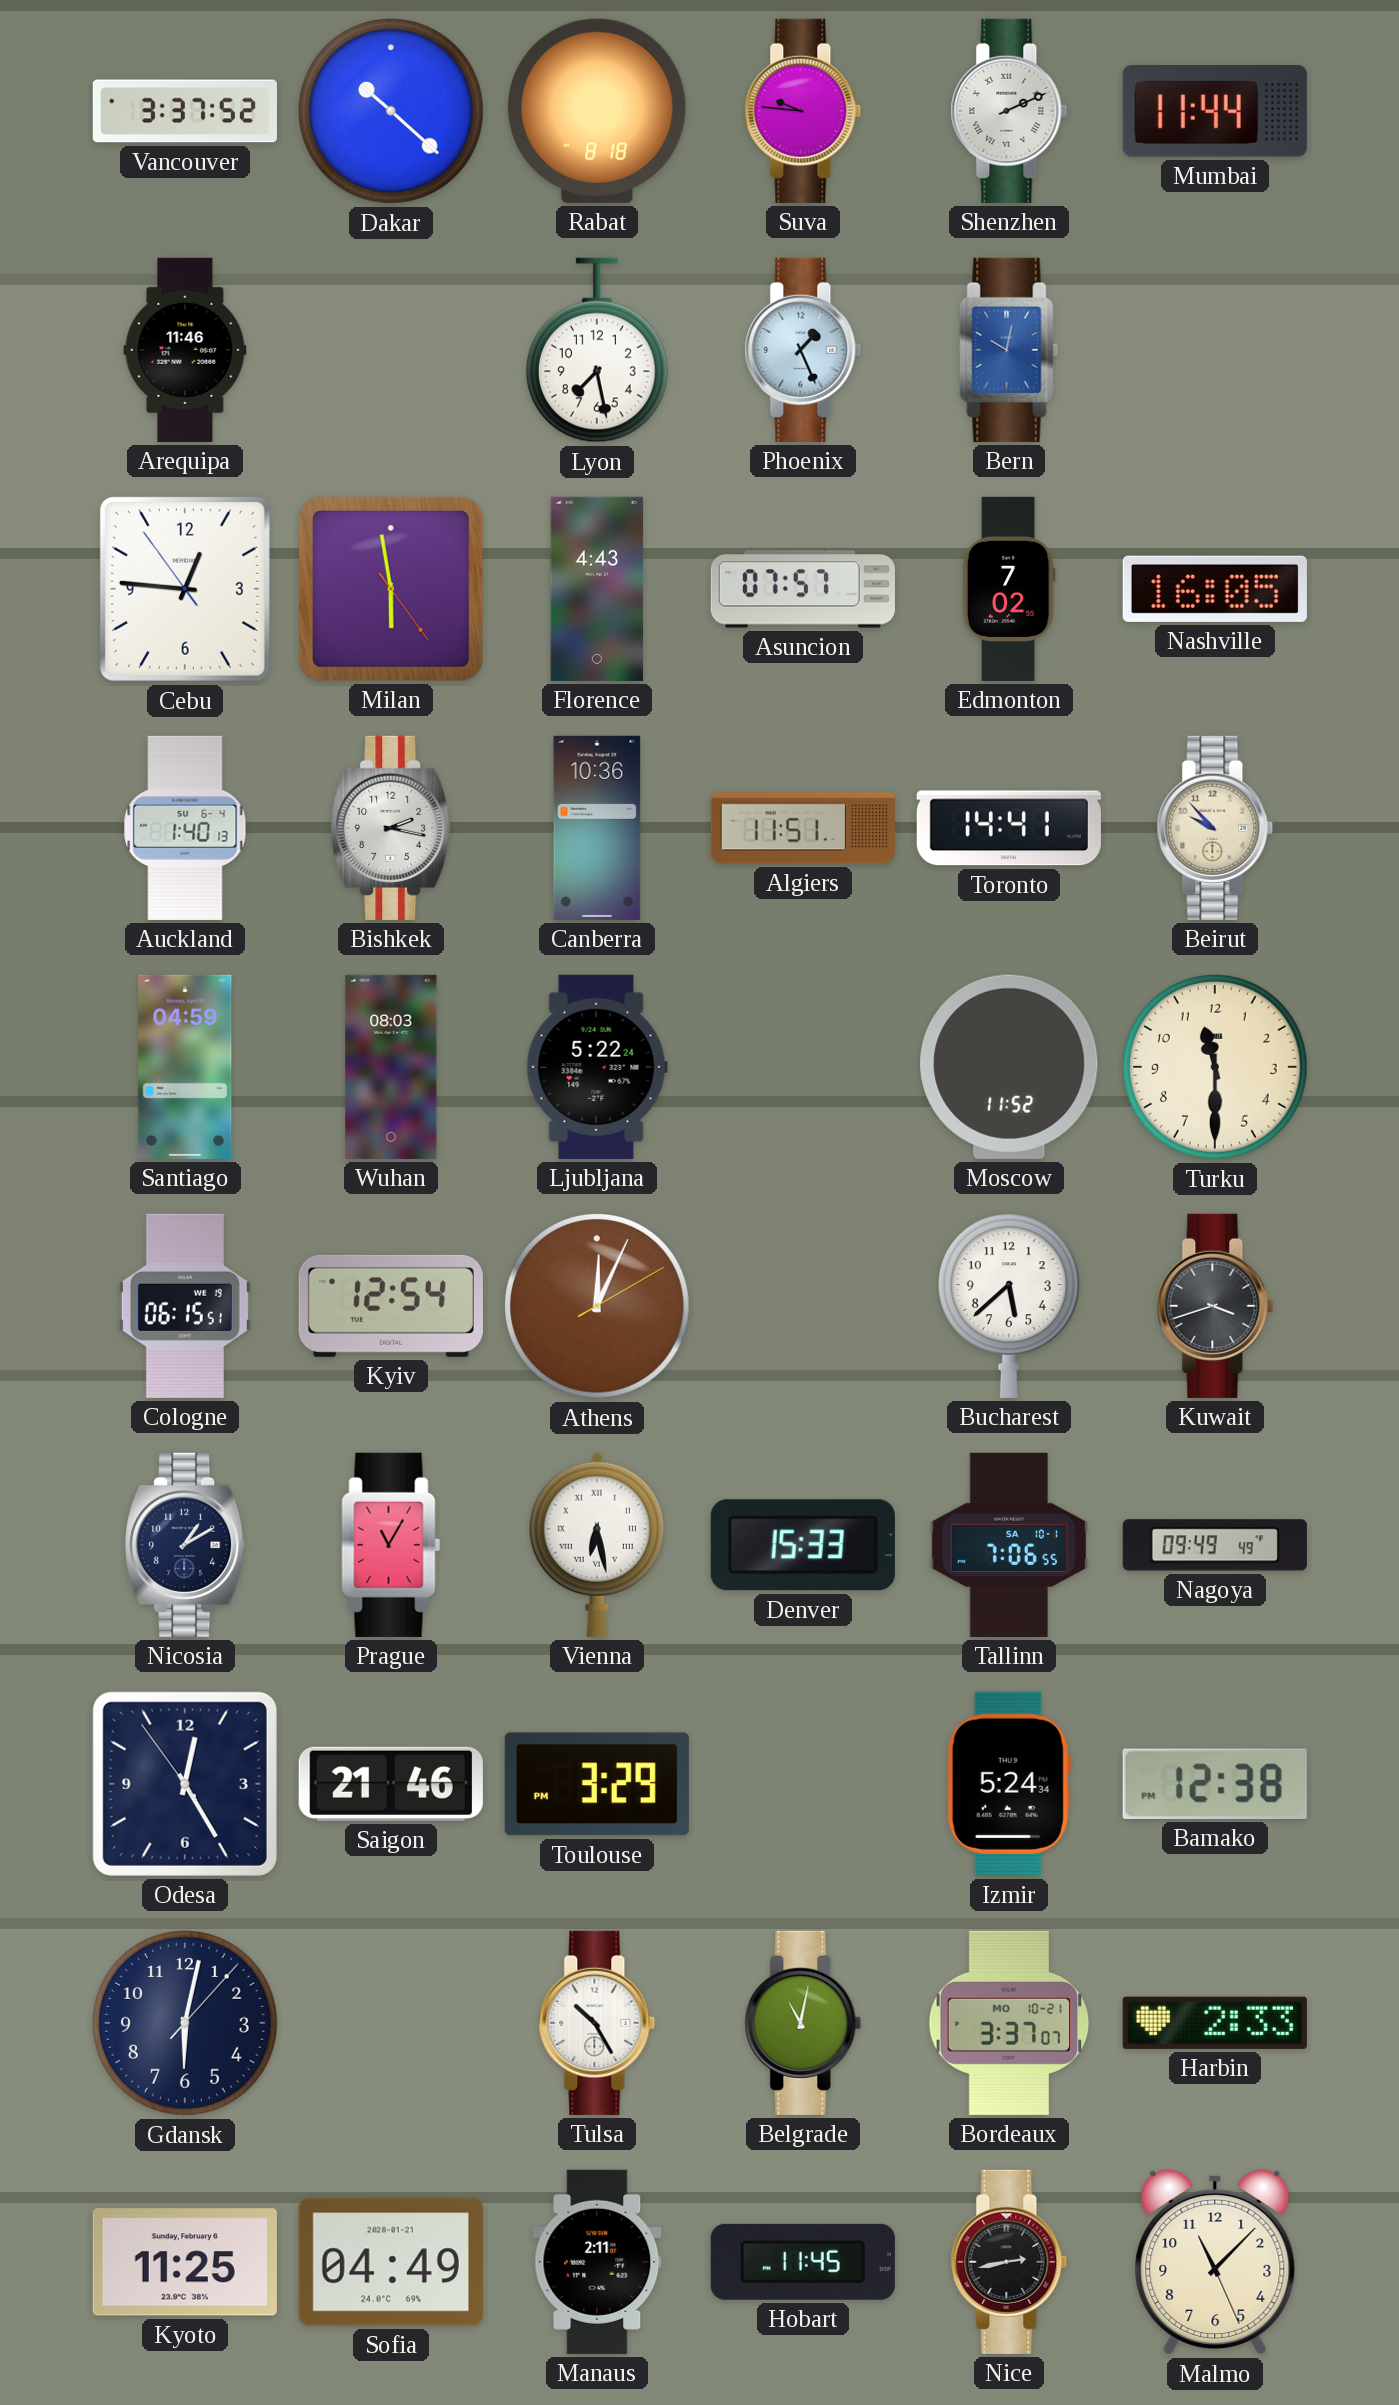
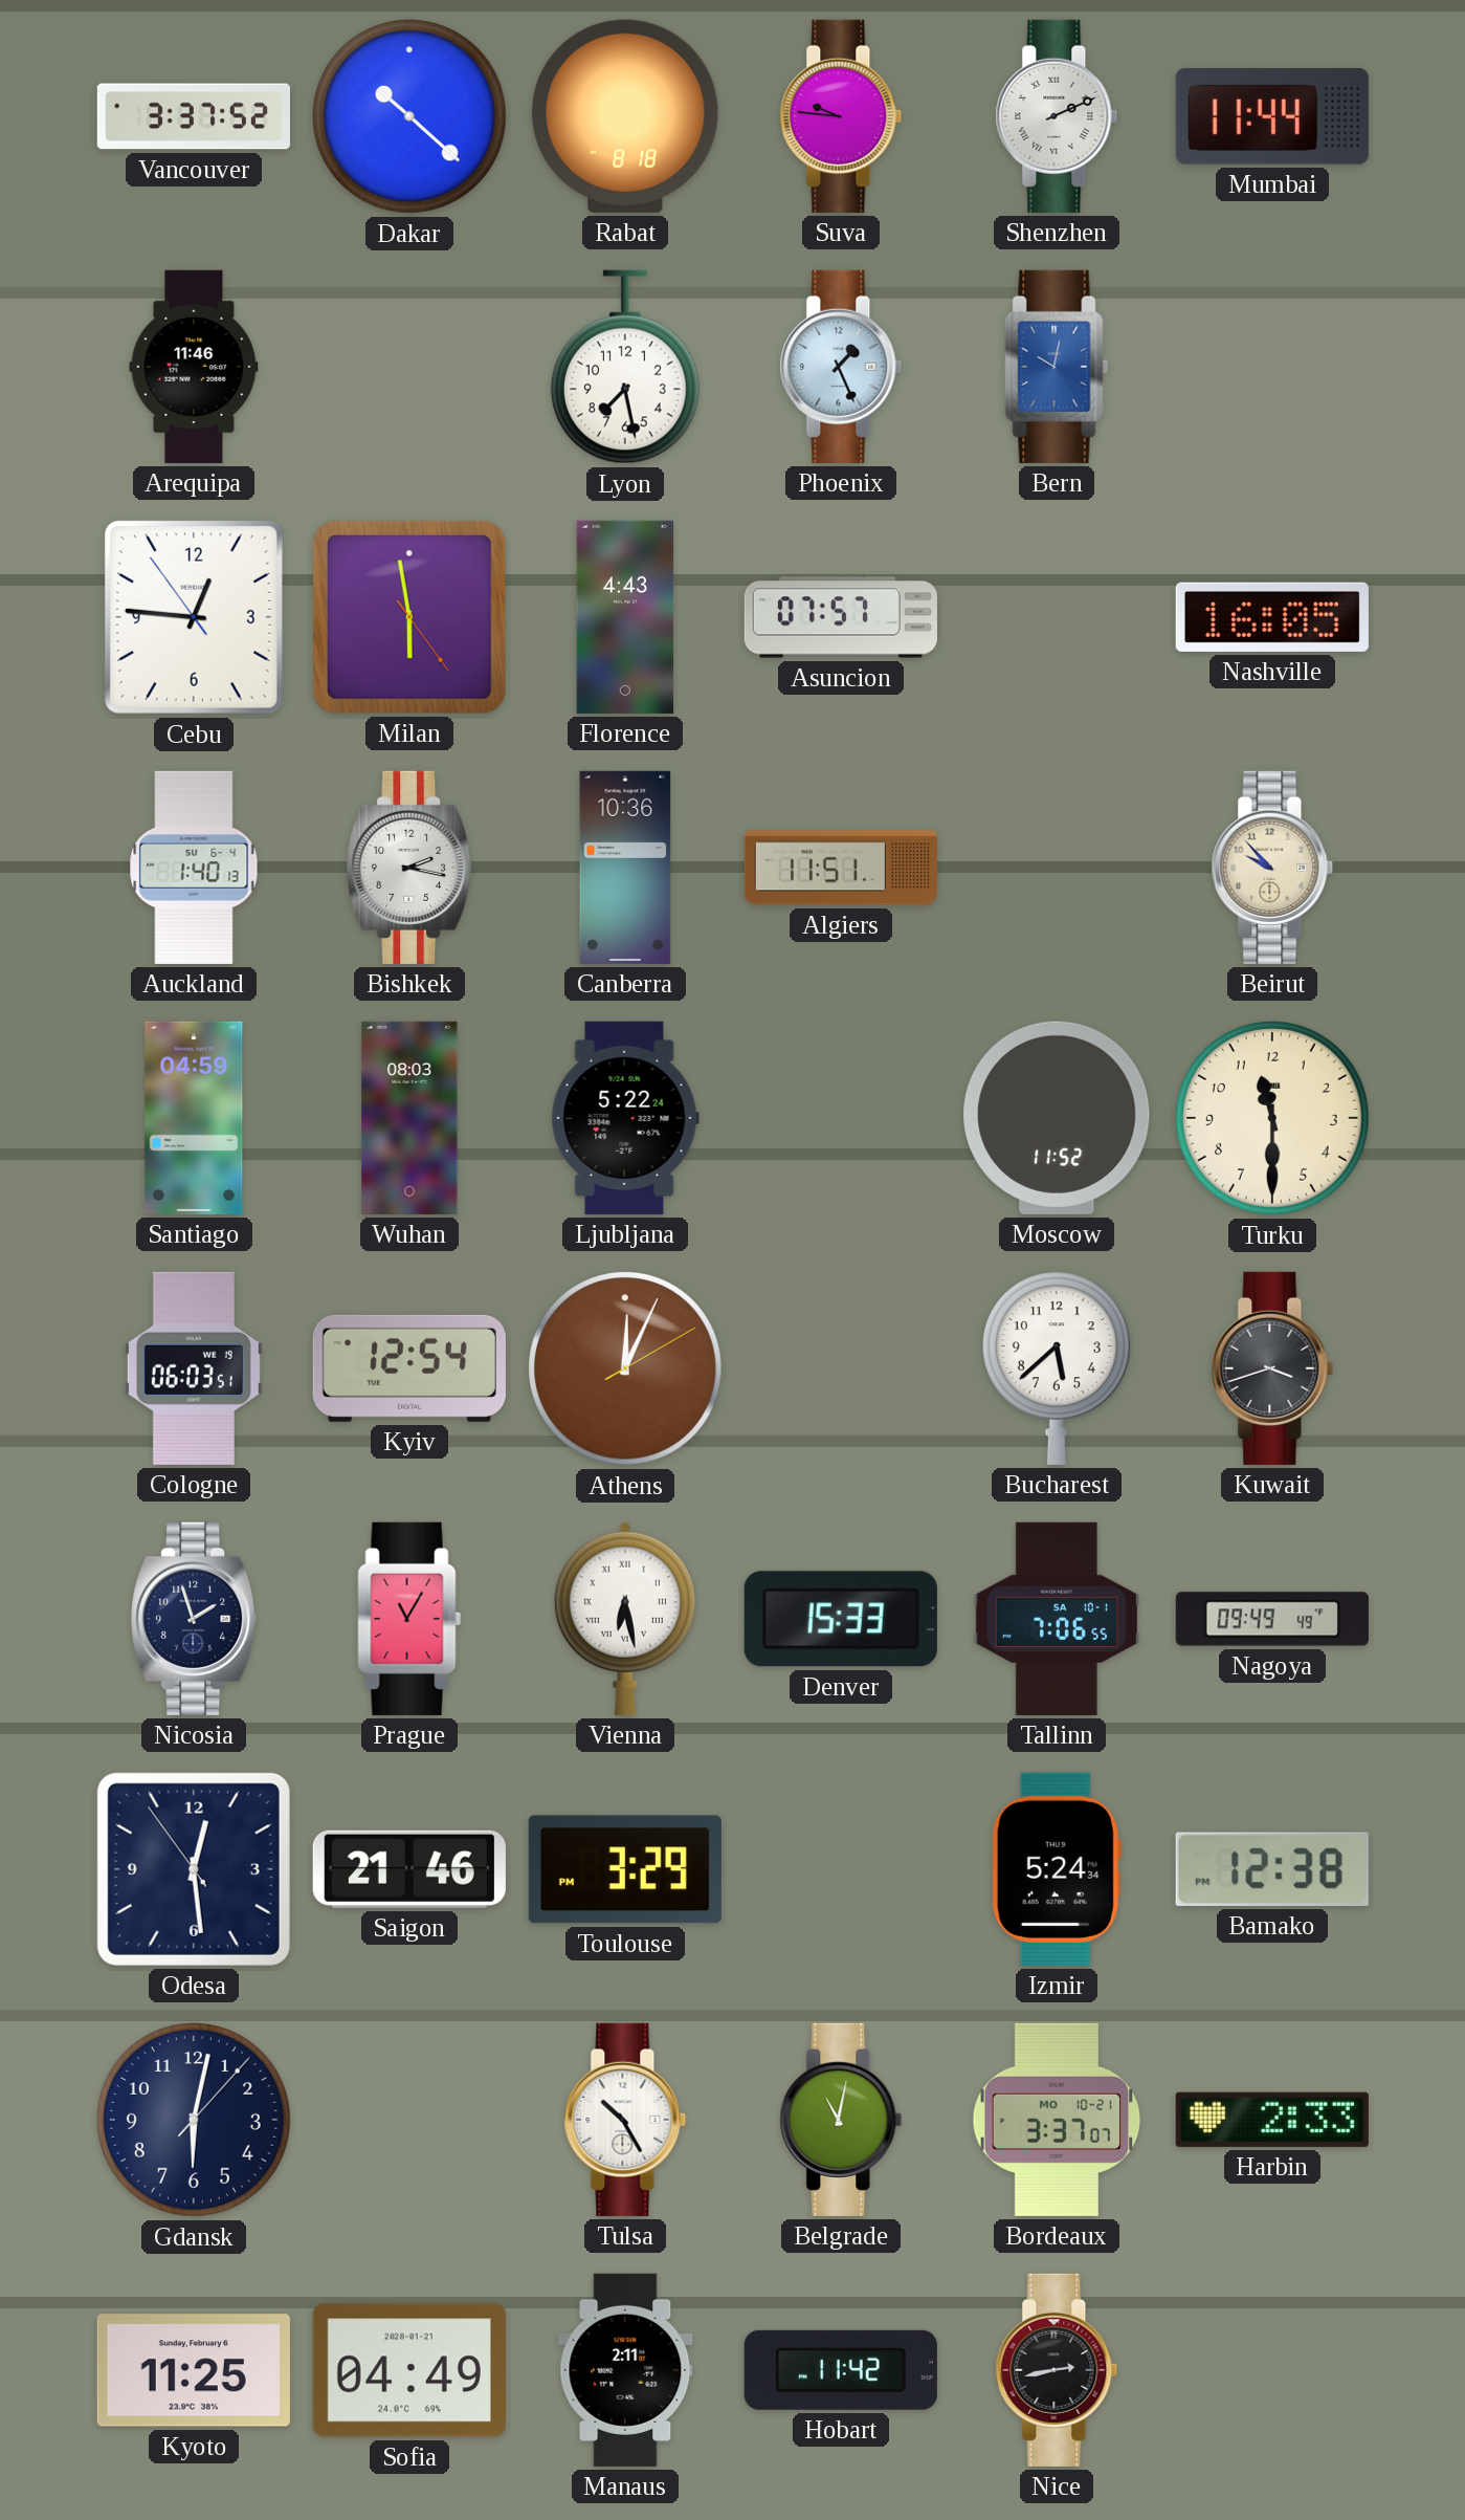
Edmonton: 7:02 -> none
Toronto: 14:41 -> none
Cologne: 06:15 -> 06:03
Nicosia: 1:10 -> 1:57
Odesa: 12:24 -> 12:28
Hobart: 11:45 -> 11:42
Malmo: 11:07 -> none
